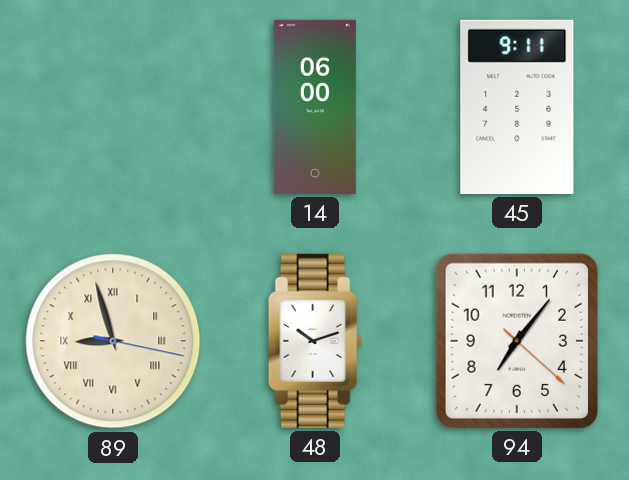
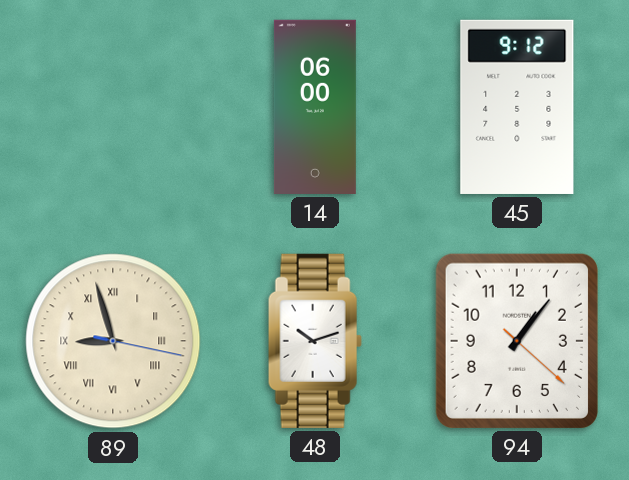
45: 9:11 -> 9:12
94: 7:06 -> 1:06
